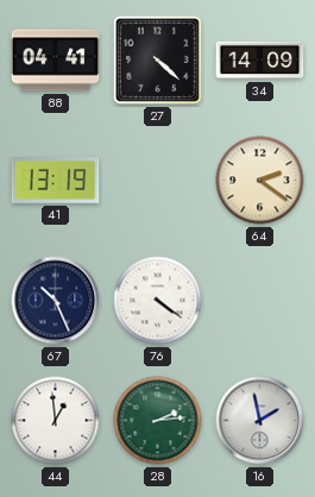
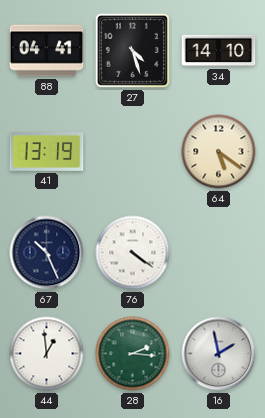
27: 4:22 -> 4:27
34: 14:09 -> 14:10
64: 2:21 -> 5:21
28: 2:14 -> 2:16
